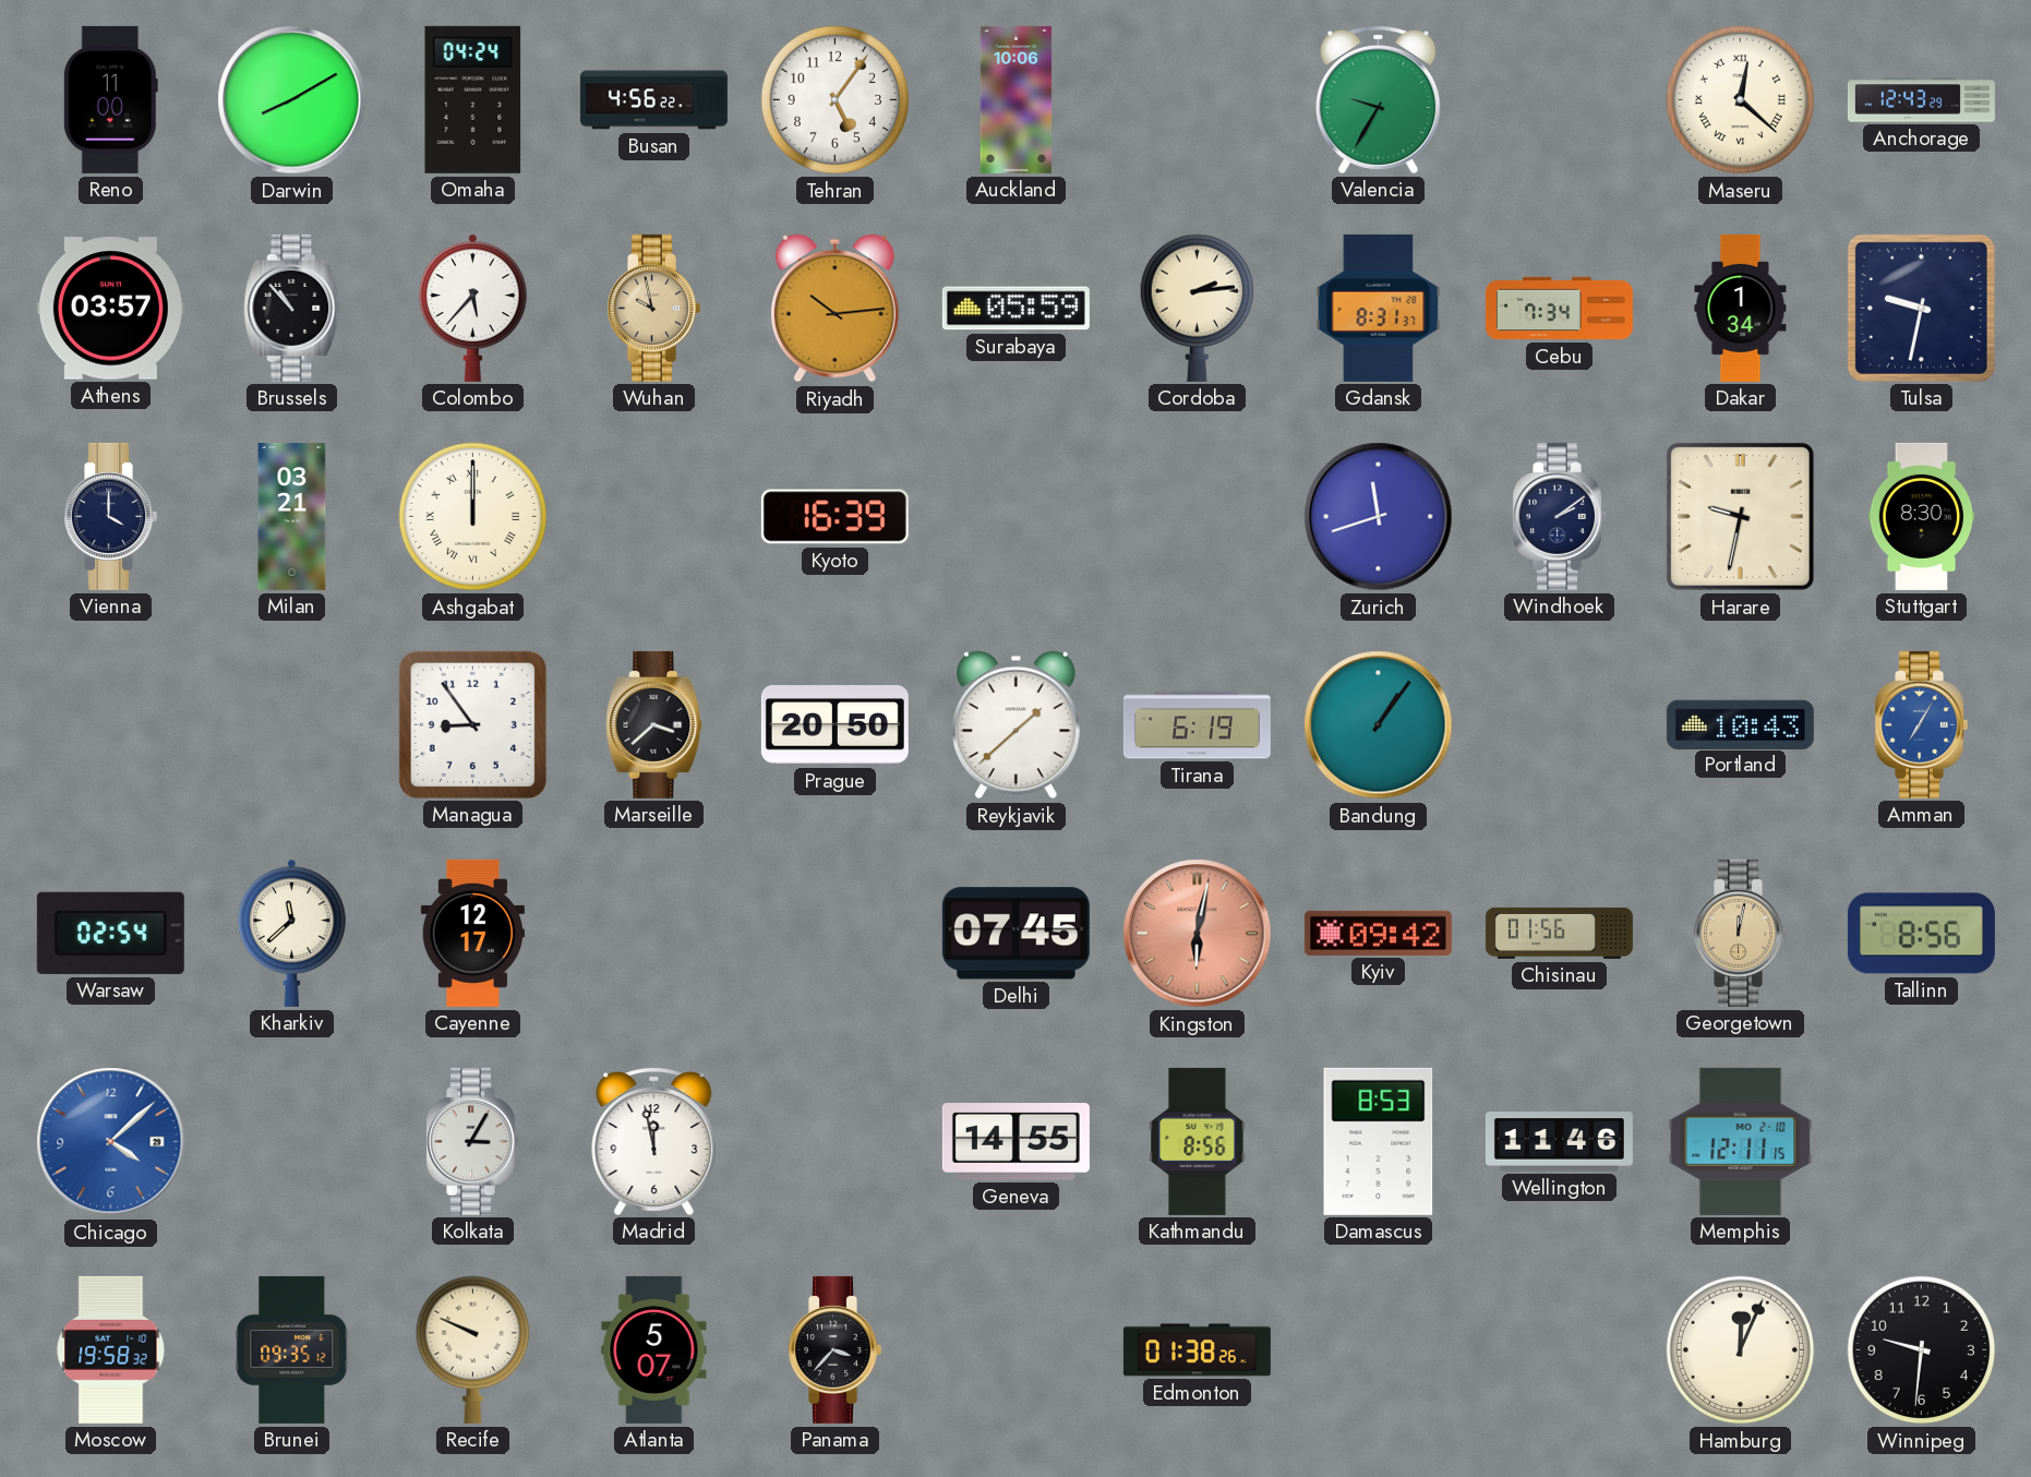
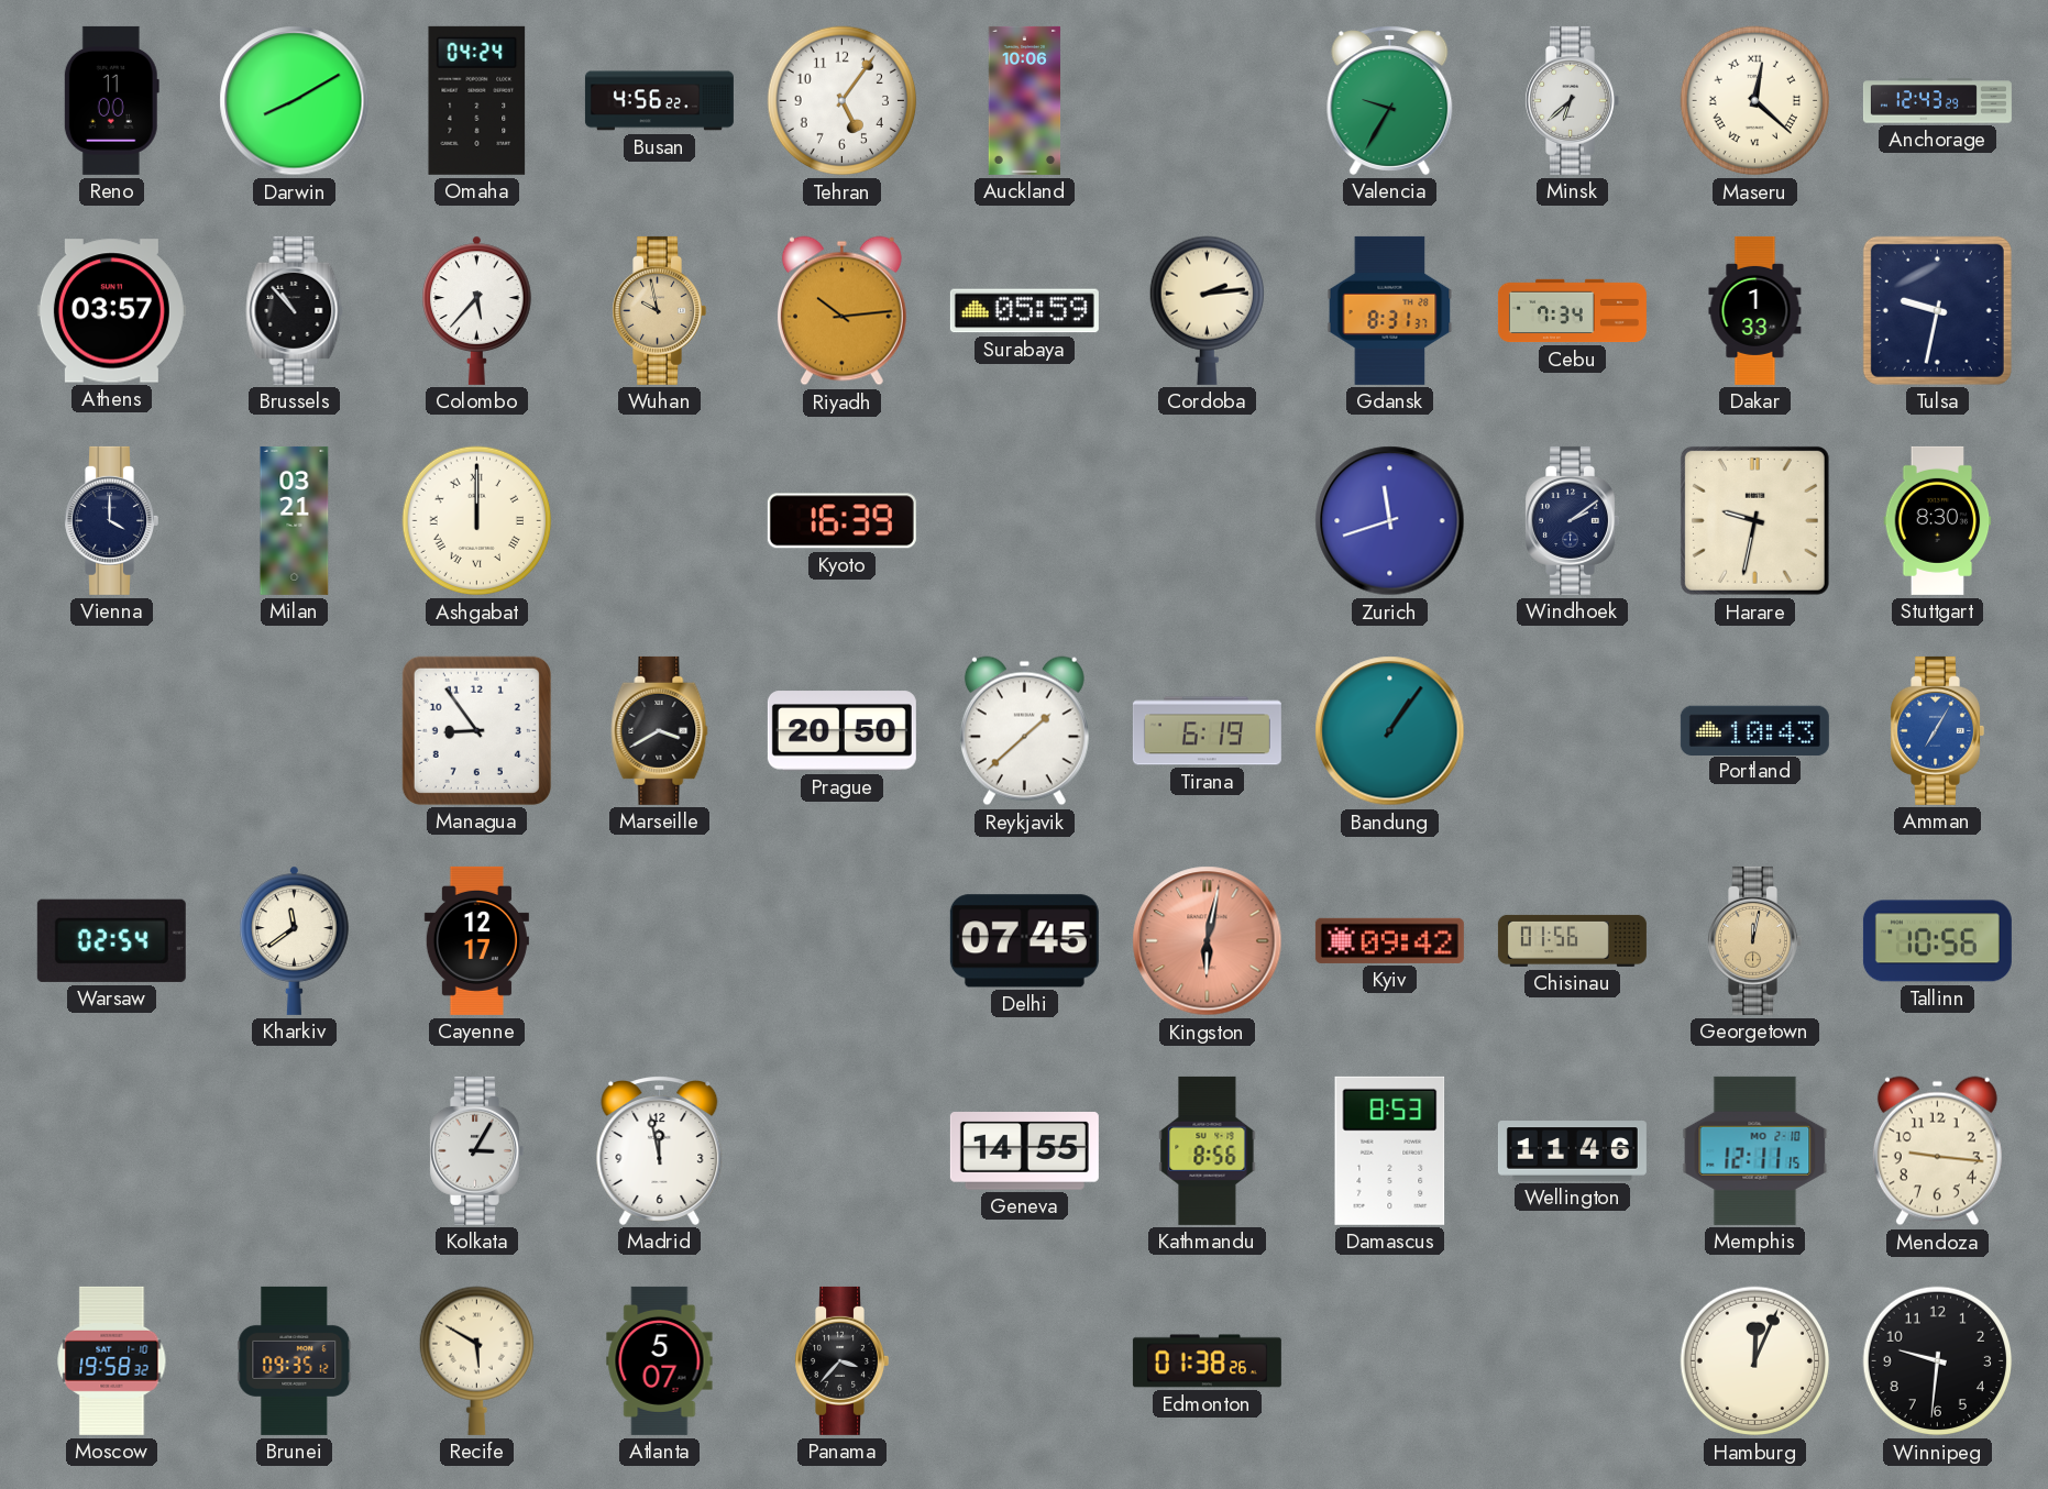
Minsk: none -> 6:38
Dakar: 1:34 -> 1:33
Marseille: 3:38 -> 3:40
Kharkiv: 11:38 -> 11:39
Tallinn: 8:56 -> 10:56
Chicago: 4:08 -> none
Mendoza: none -> 9:16
Recife: 9:49 -> 5:50
